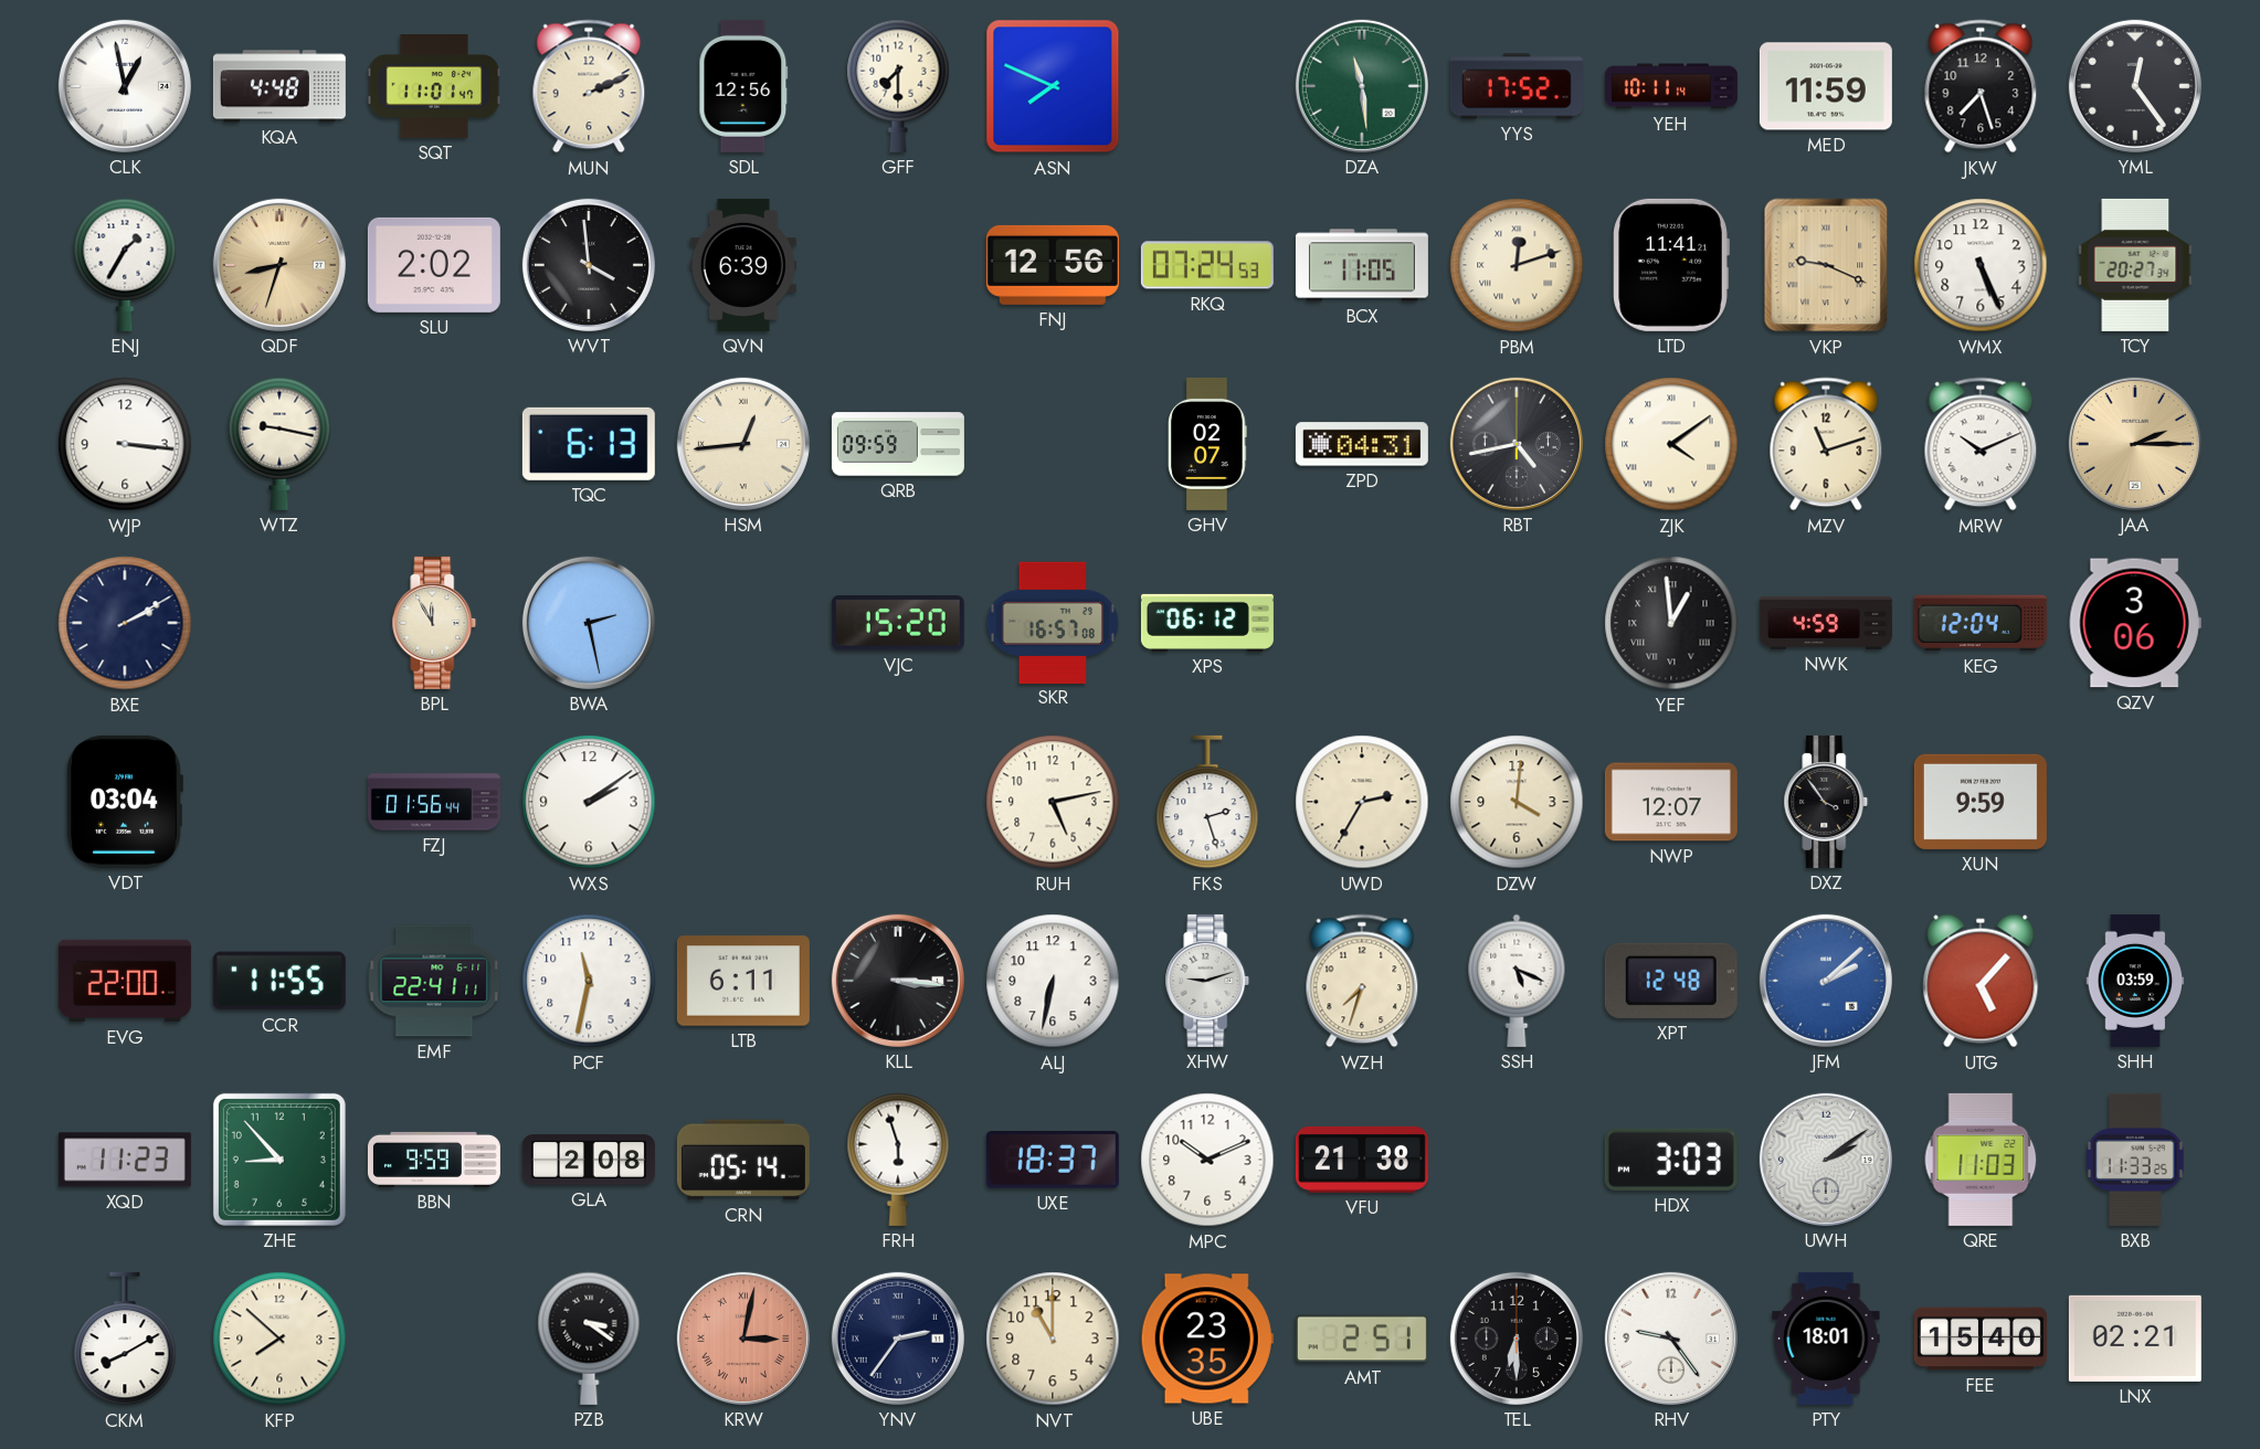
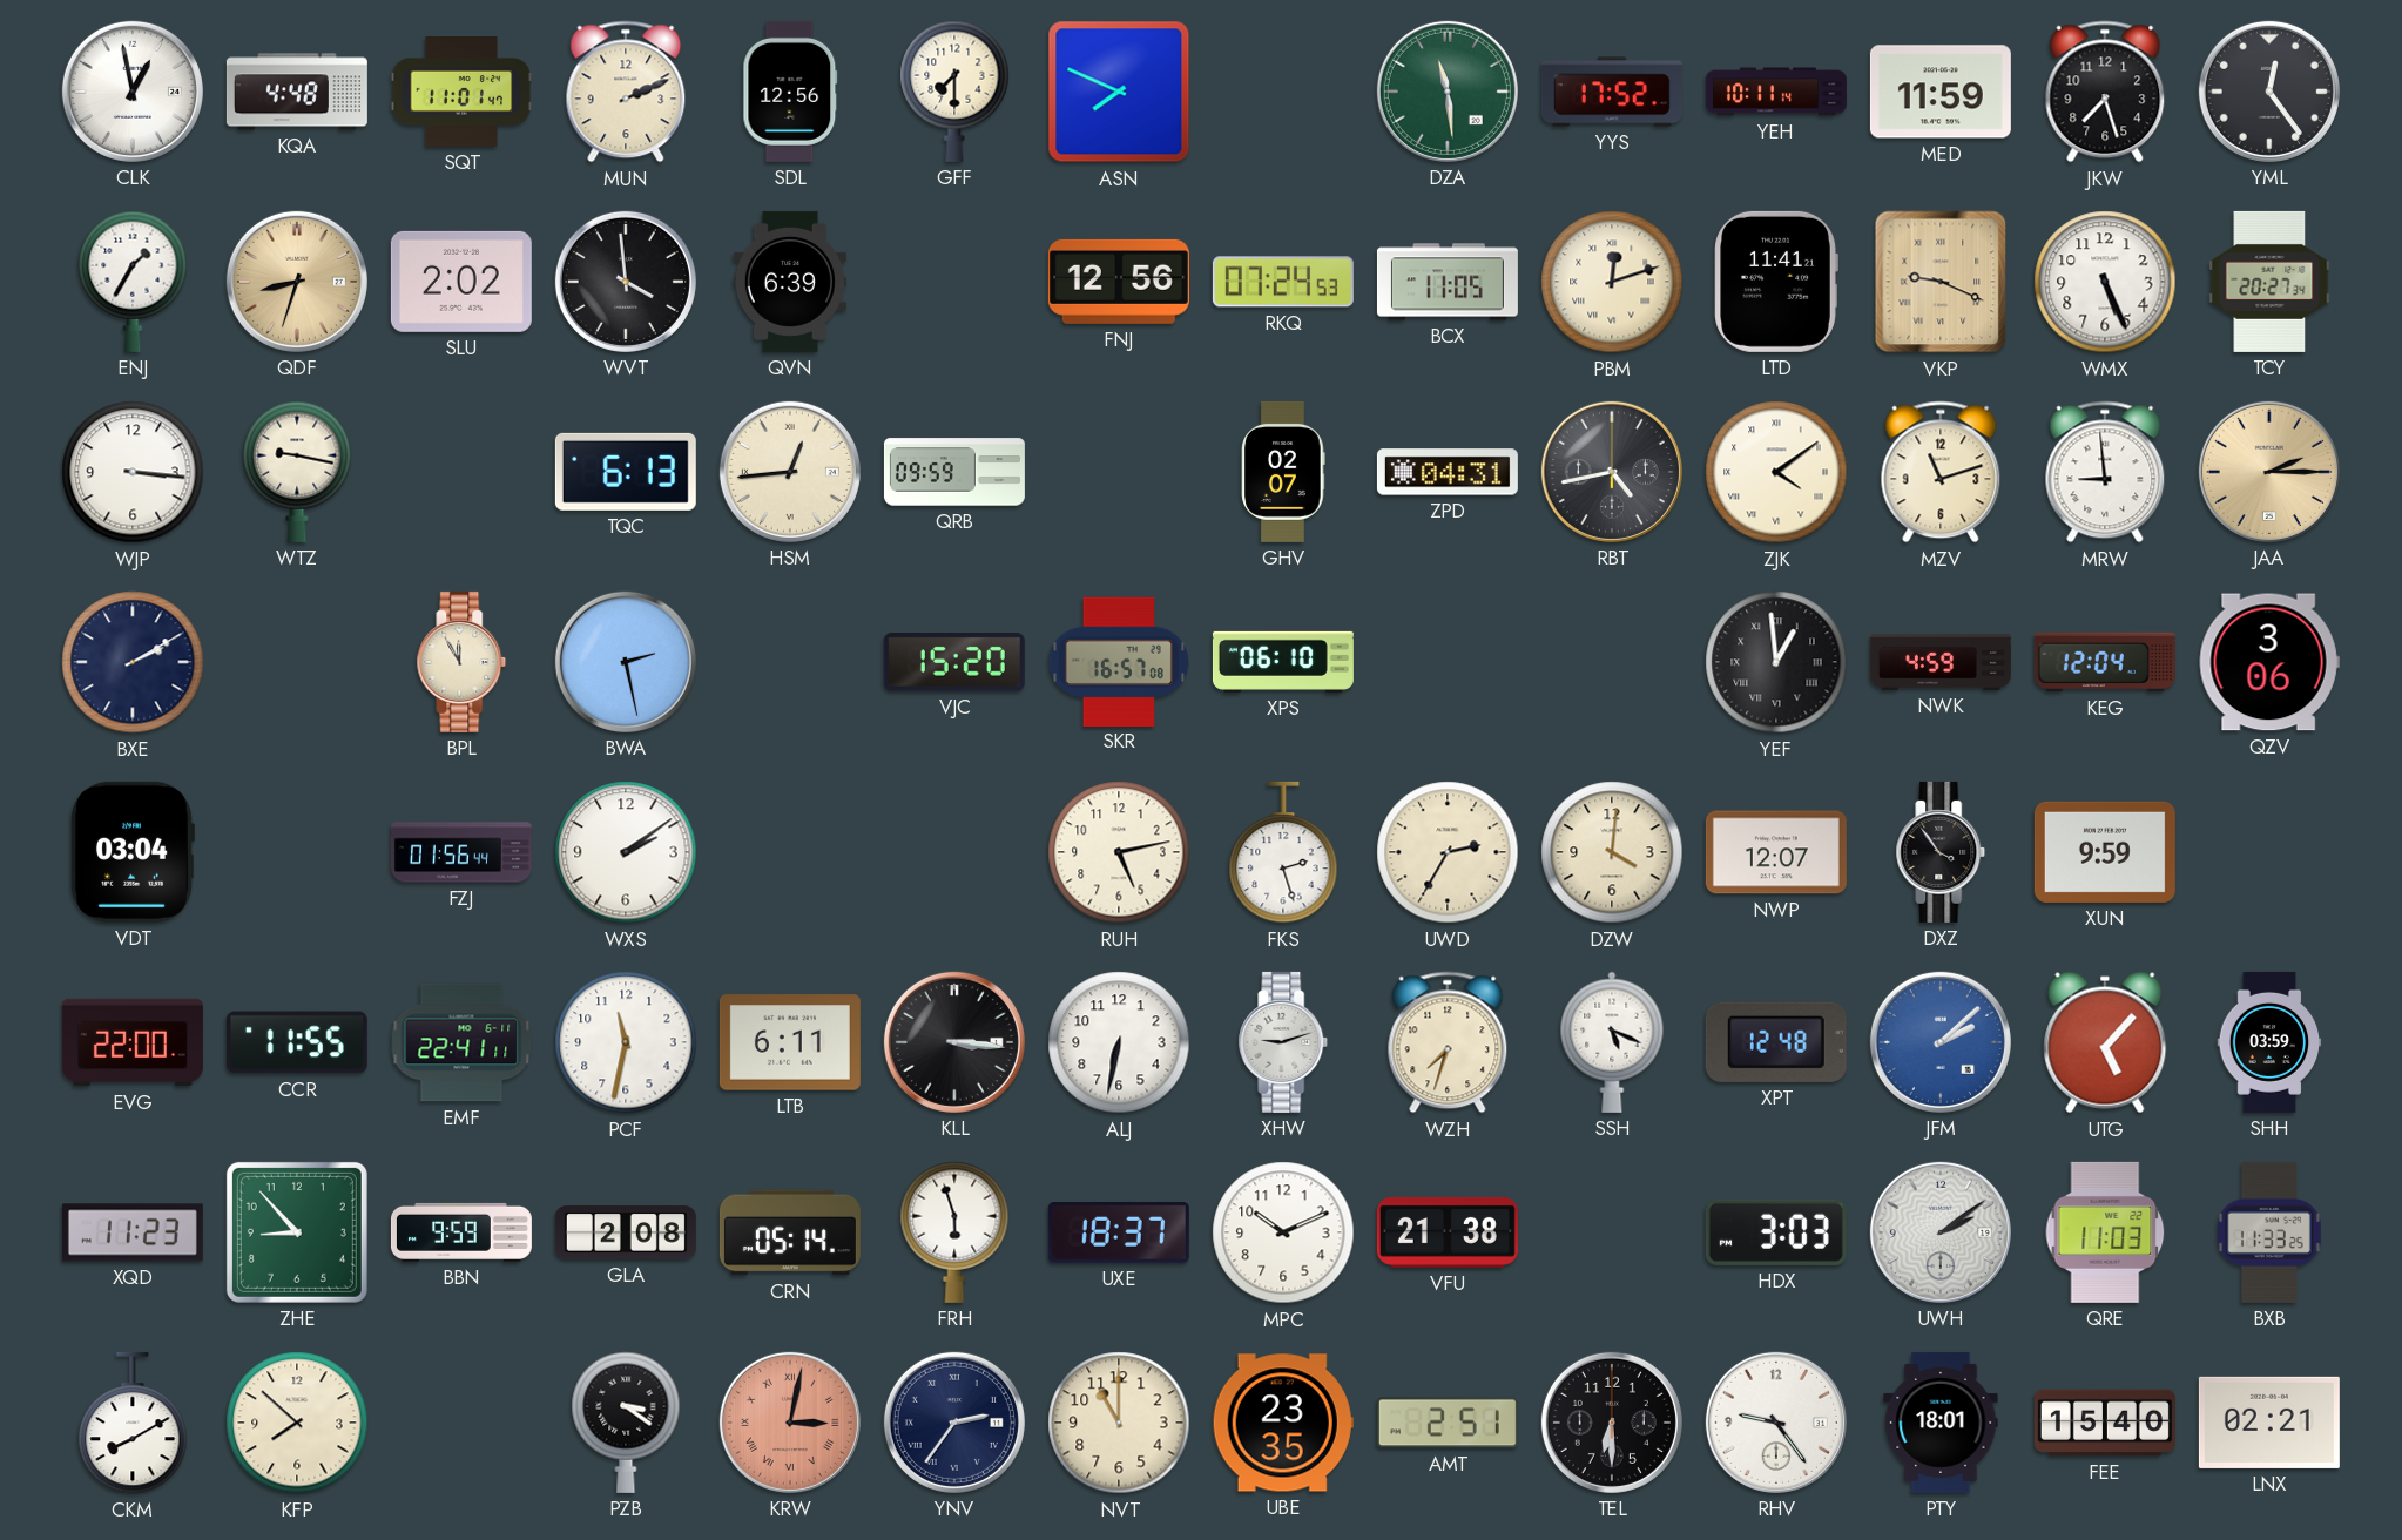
MRW: 10:11 -> 8:59
XPS: 06:12 -> 06:10
